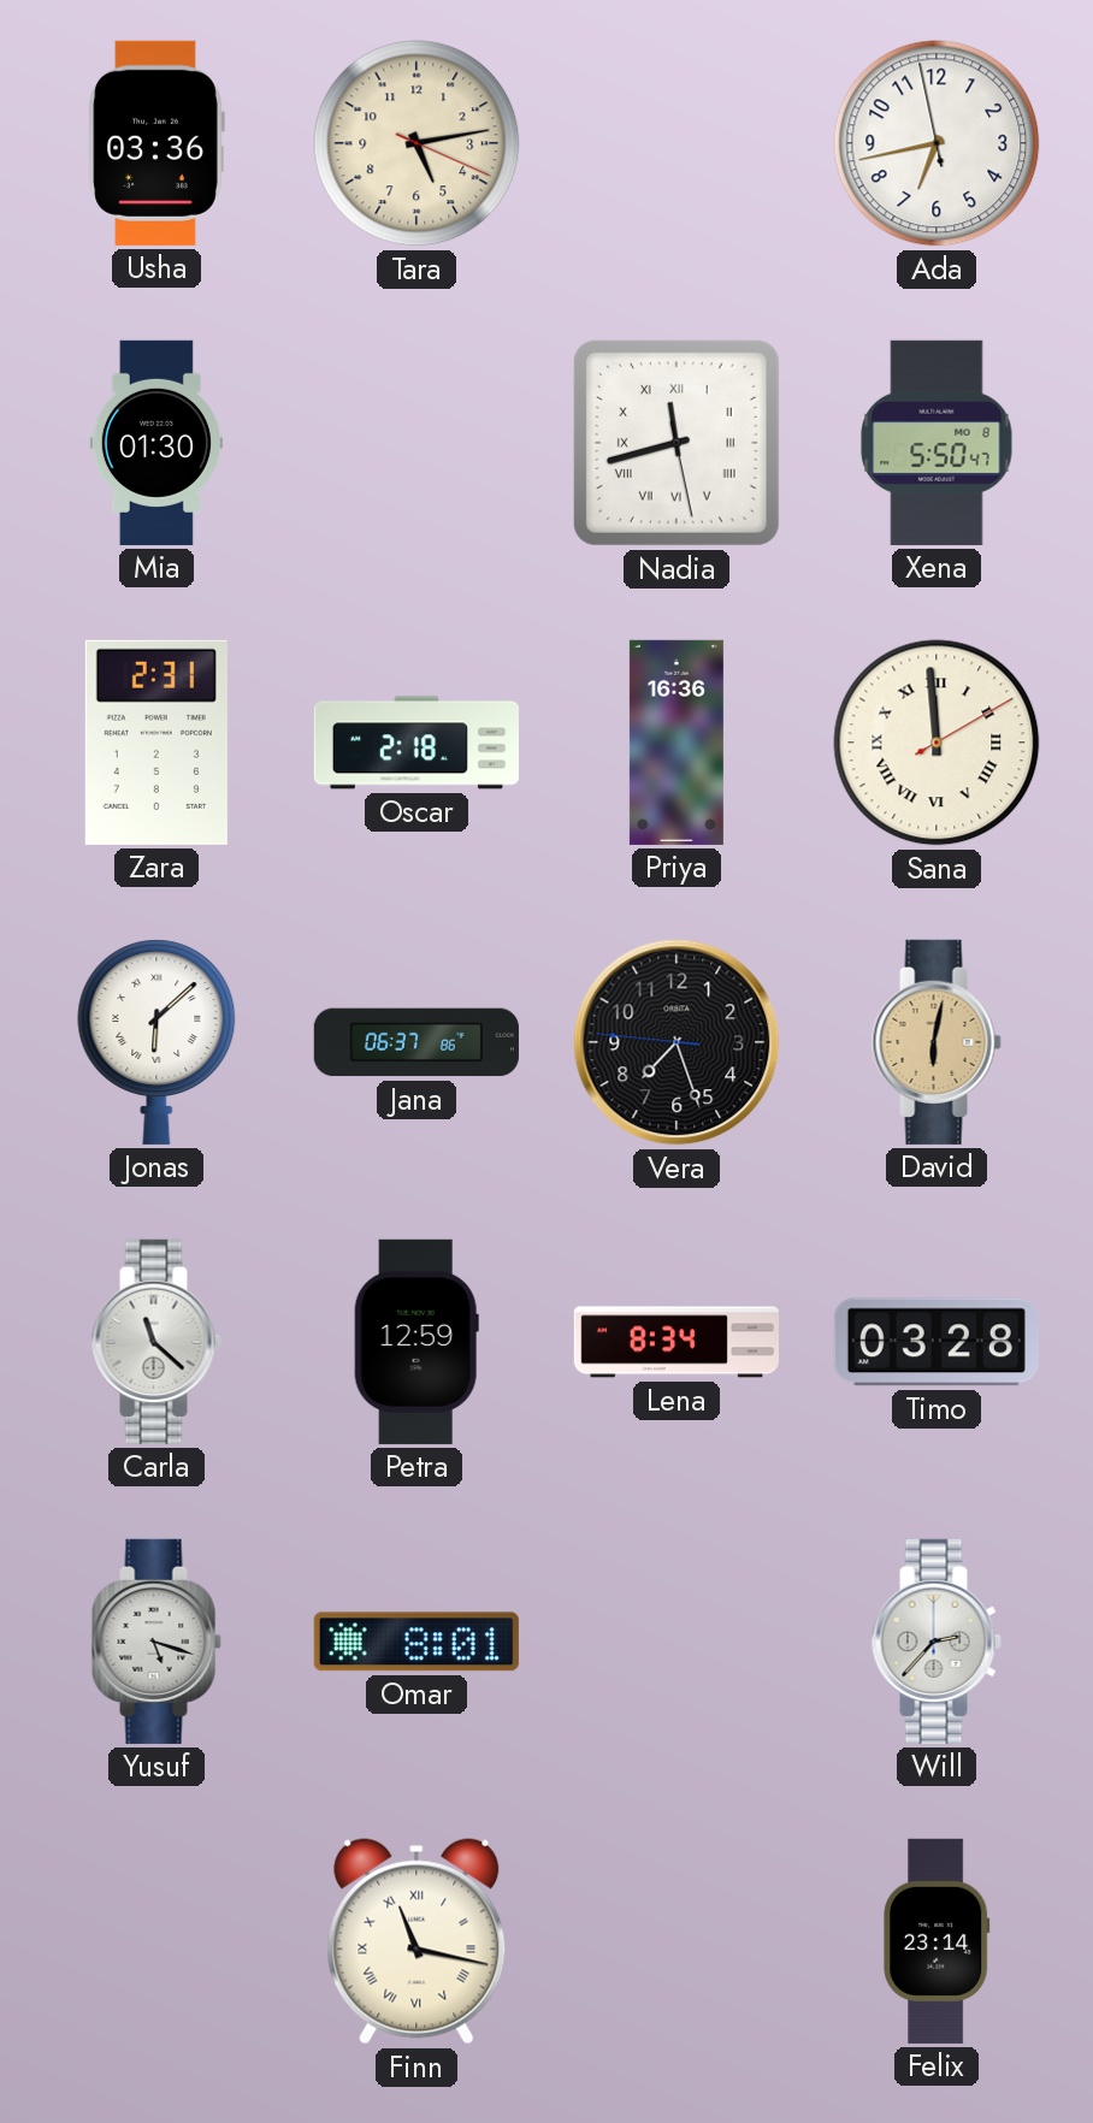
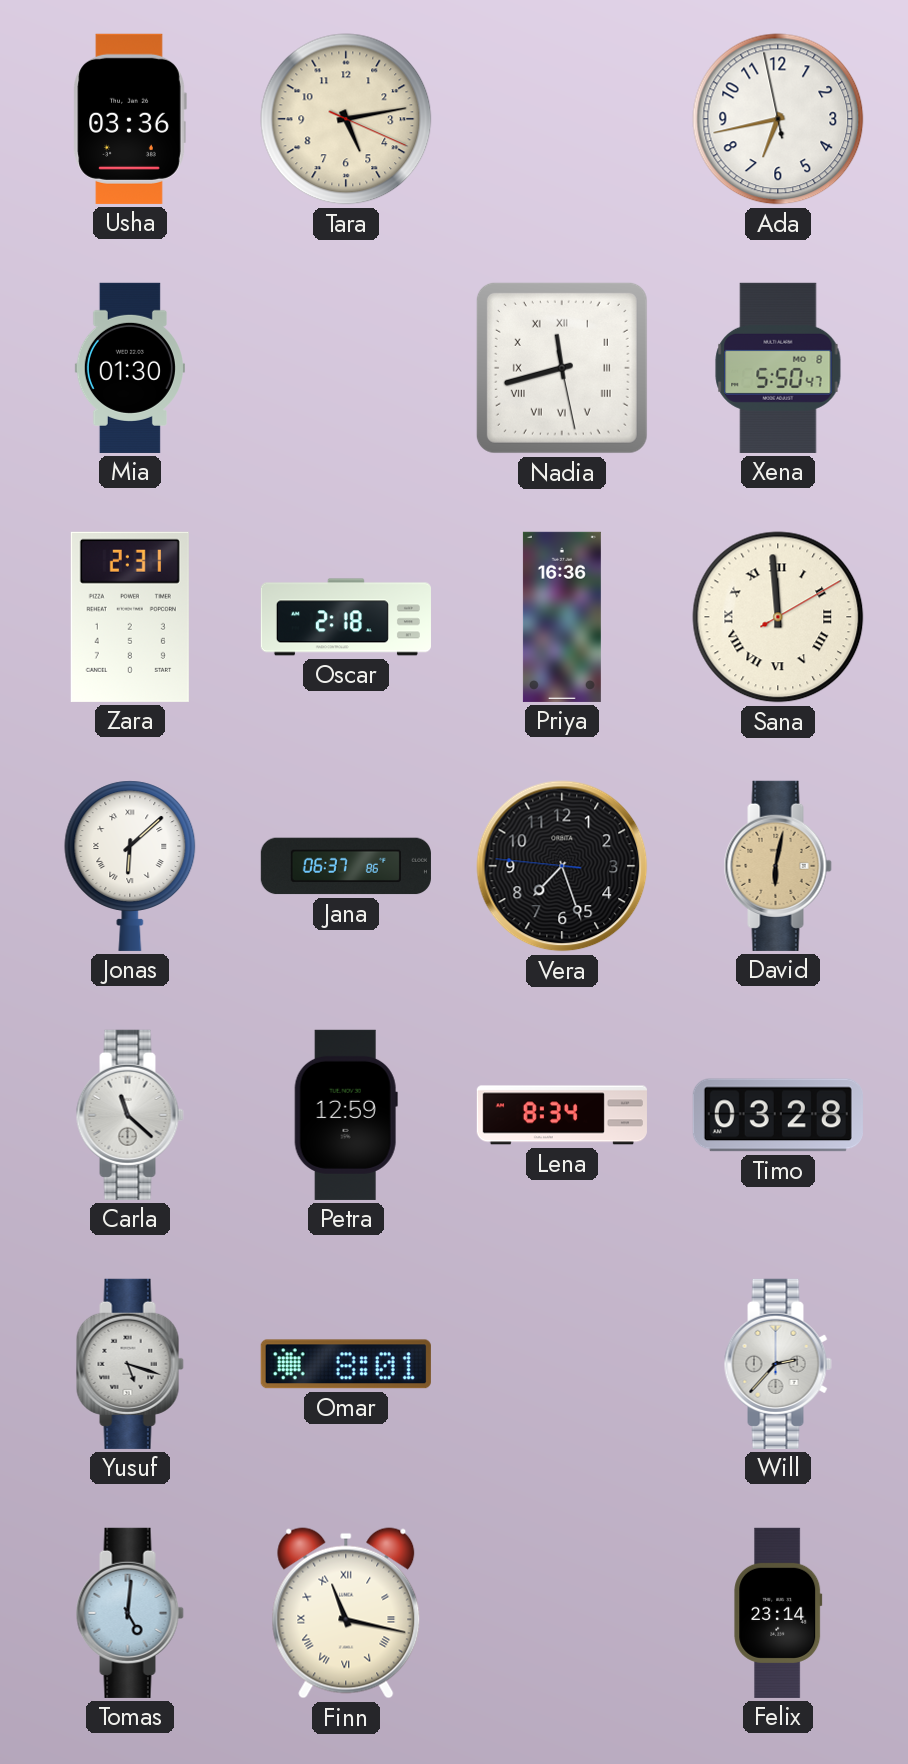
Tomas: none -> 5:01
